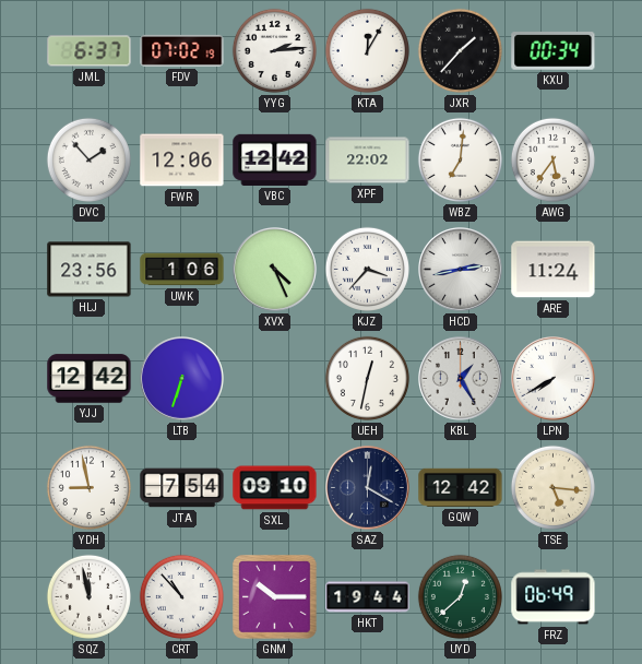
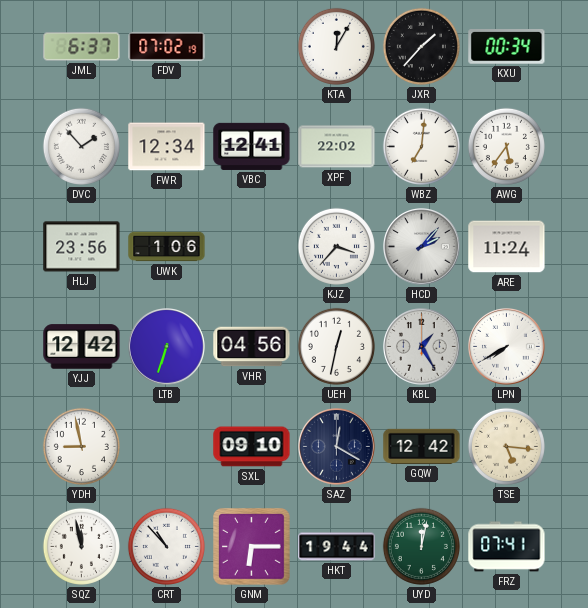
YYG: 2:14 -> none
FWR: 12:06 -> 12:34
VBC: 12:42 -> 12:41
XVX: 4:26 -> none
HCD: 2:43 -> 2:07
VHR: none -> 04:56
JTA: 7:54 -> none
GNM: 10:15 -> 6:15
UYD: 12:38 -> 12:02
FRZ: 06:49 -> 07:41
